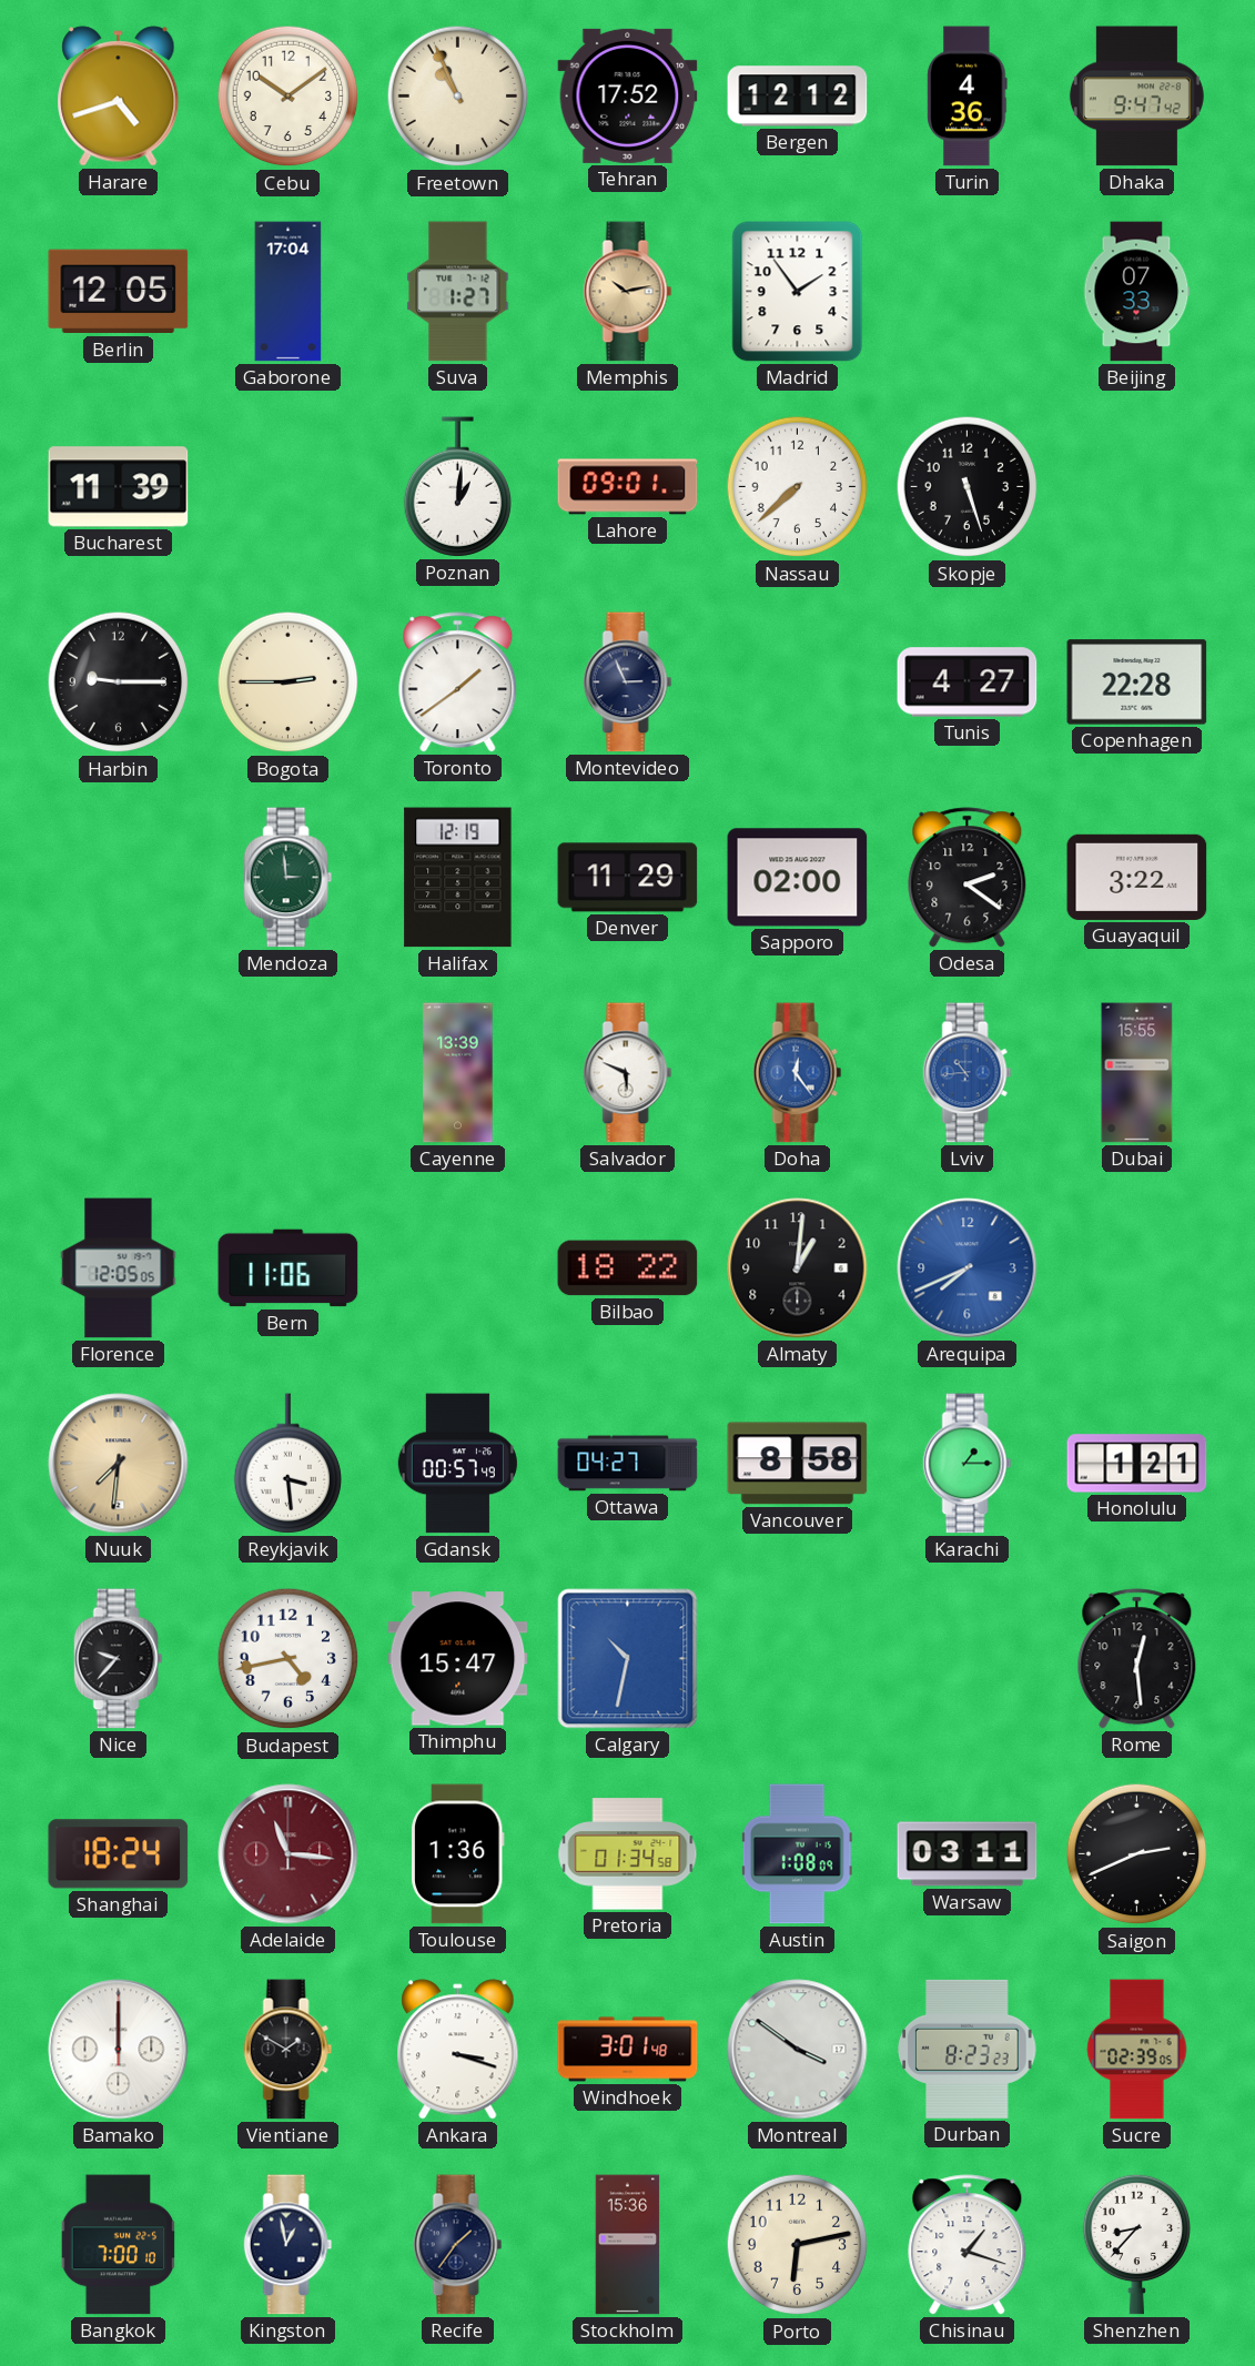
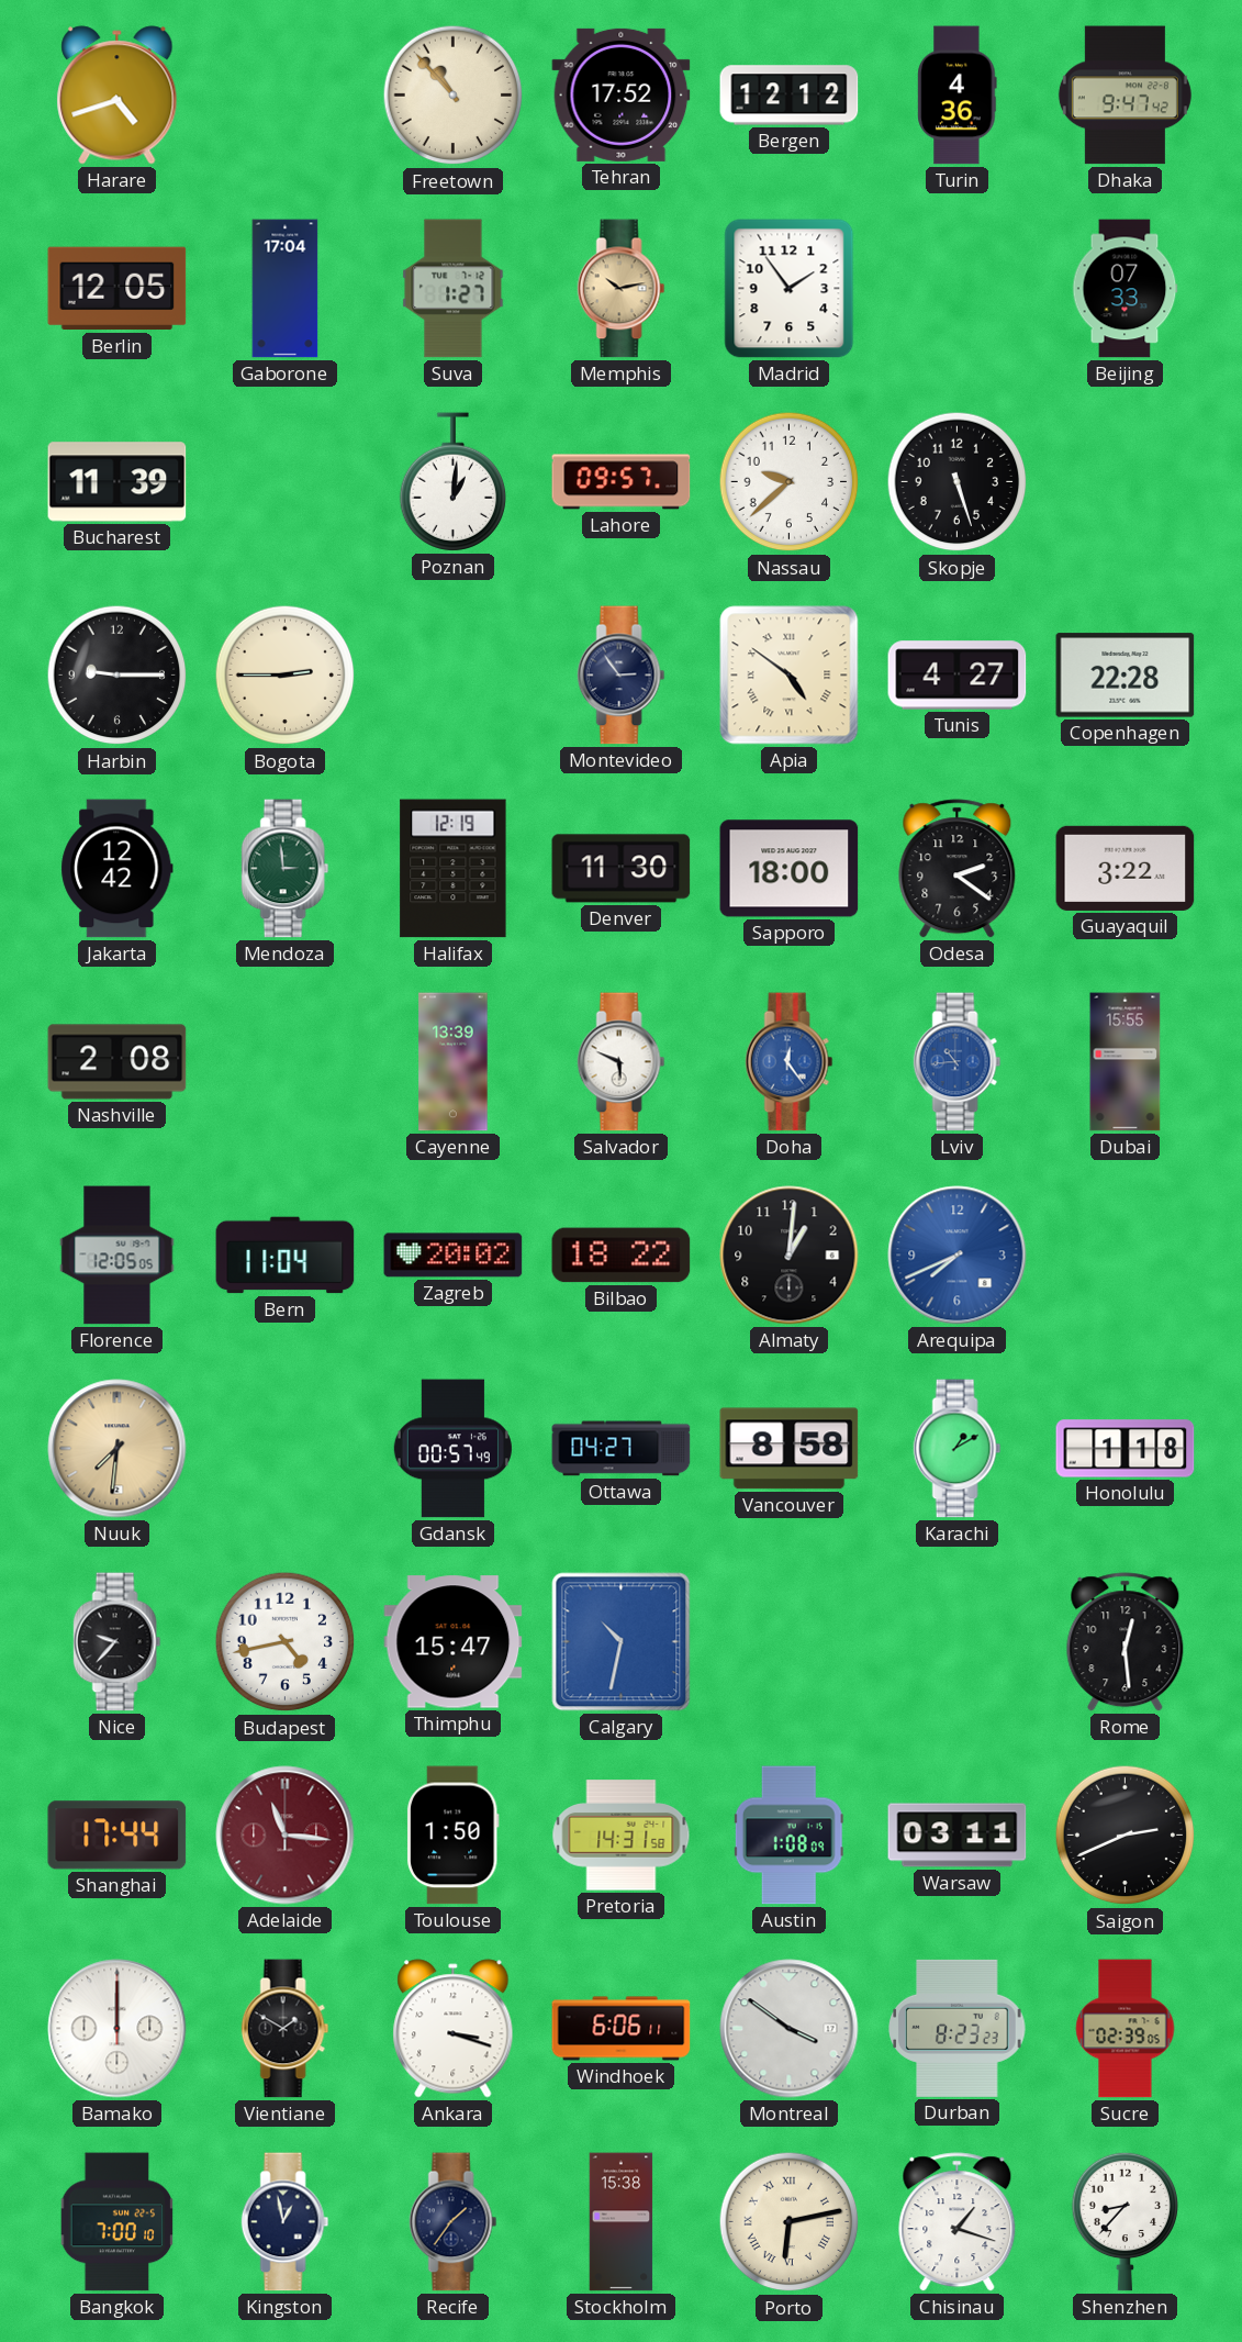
Cebu: 10:09 -> none
Freetown: 10:56 -> 10:53
Lahore: 09:01 -> 09:57
Nassau: 7:38 -> 9:38
Toronto: 1:39 -> none
Montevideo: 2:56 -> 2:54
Apia: none -> 4:51
Jakarta: none -> 12:42
Denver: 11:29 -> 11:30
Sapporo: 02:00 -> 18:00
Nashville: none -> 2:08
Bern: 11:06 -> 11:04
Zagreb: none -> 20:02
Reykjavik: 3:29 -> none
Karachi: 1:15 -> 1:10
Honolulu: 1:21 -> 1:18
Shanghai: 18:24 -> 17:44
Toulouse: 1:36 -> 1:50
Pretoria: 01:34 -> 14:31
Windhoek: 3:01 -> 6:06
Stockholm: 15:36 -> 15:38
Porto numerals: Arabic -> Roman
